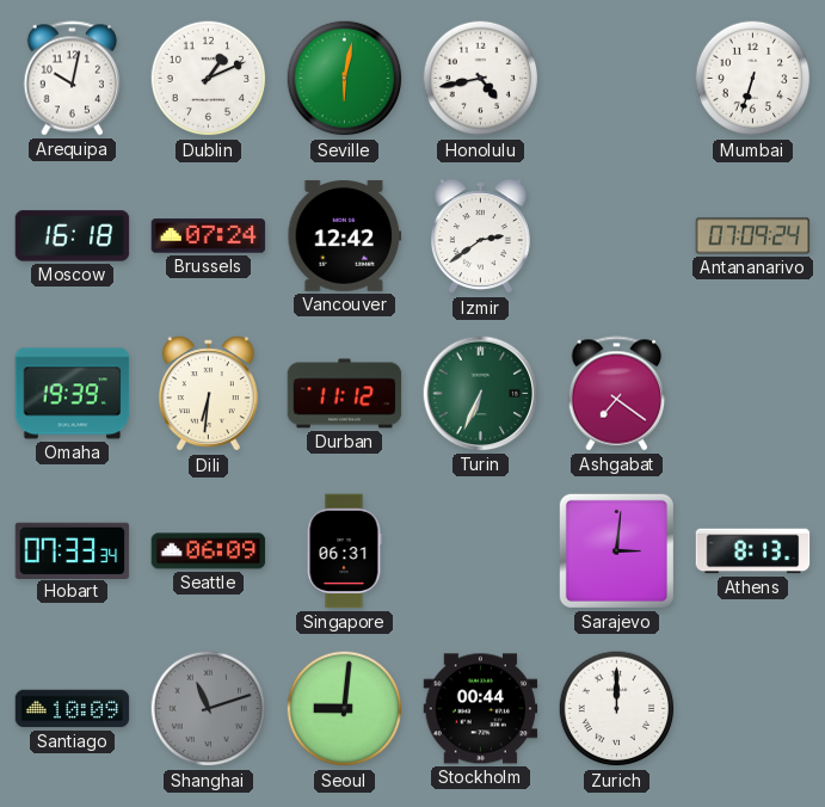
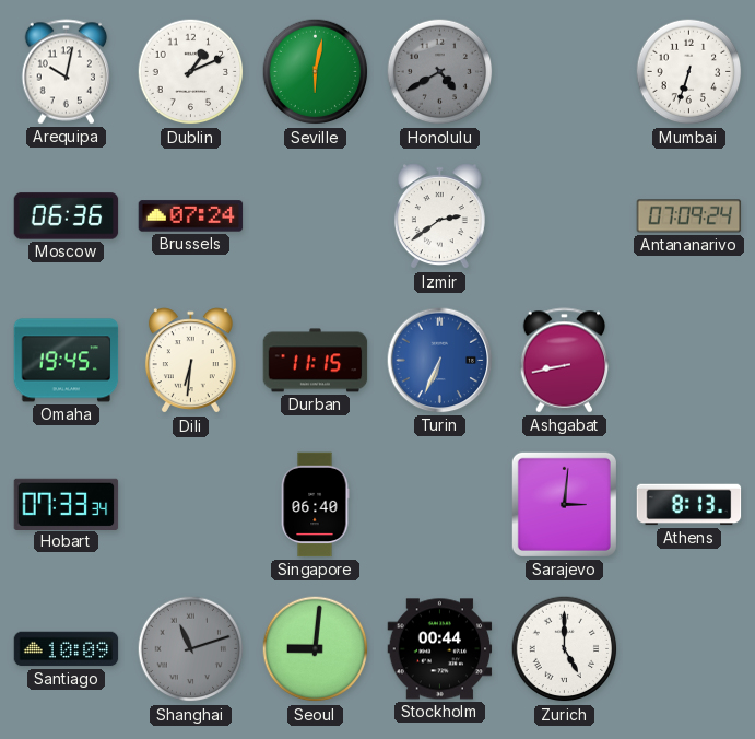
Honolulu: 4:43 -> 4:40
Honolulu dial: white -> grey
Moscow: 16:18 -> 06:36
Vancouver: 12:42 -> none
Omaha: 19:39 -> 19:45
Durban: 11:12 -> 11:15
Turin dial: green -> blue
Ashgabat: 7:21 -> 8:43
Seattle: 06:09 -> none
Singapore: 06:31 -> 06:40
Zurich: 12:00 -> 5:00
